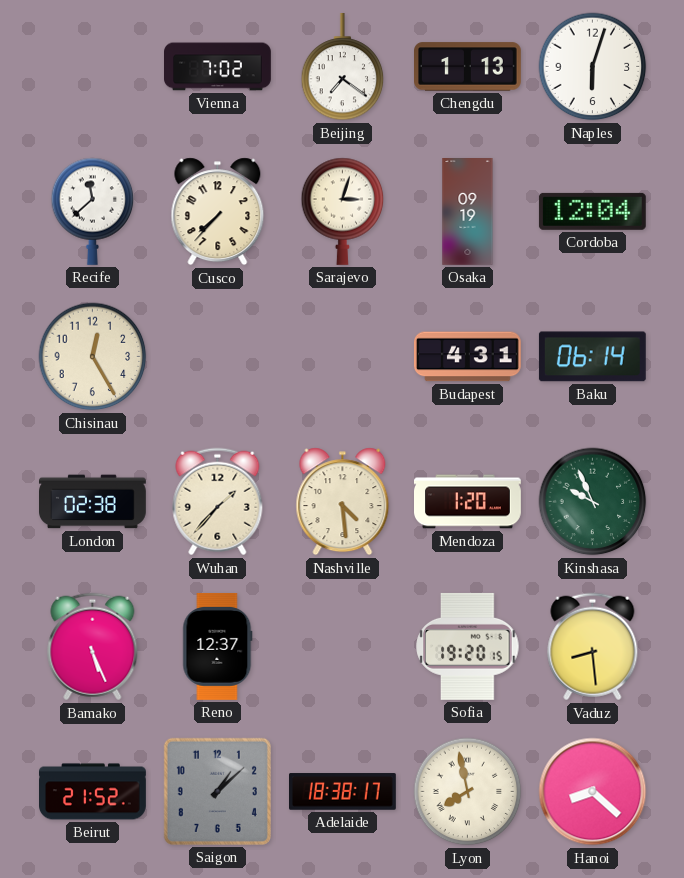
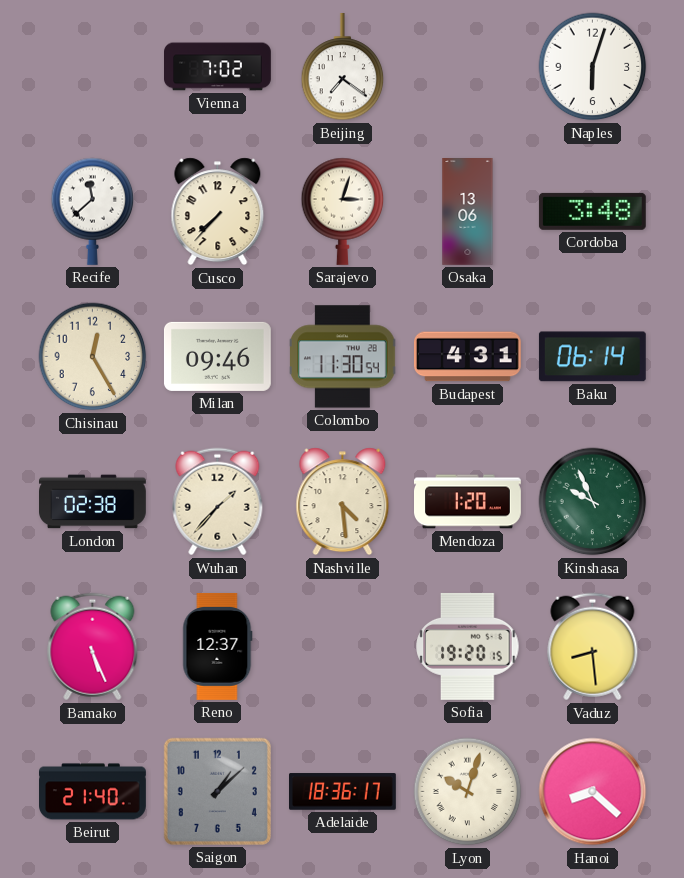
Chengdu: 1:13 -> none
Osaka: 09:19 -> 13:06
Cordoba: 12:04 -> 3:48
Milan: none -> 09:46
Colombo: none -> 11:30
Beirut: 21:52 -> 21:40
Adelaide: 18:38 -> 18:36
Lyon: 7:58 -> 10:03
